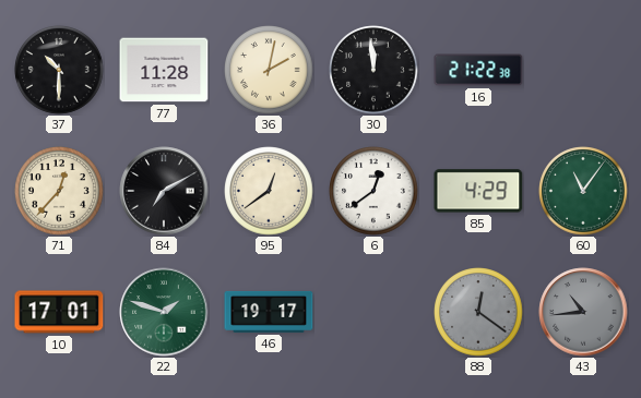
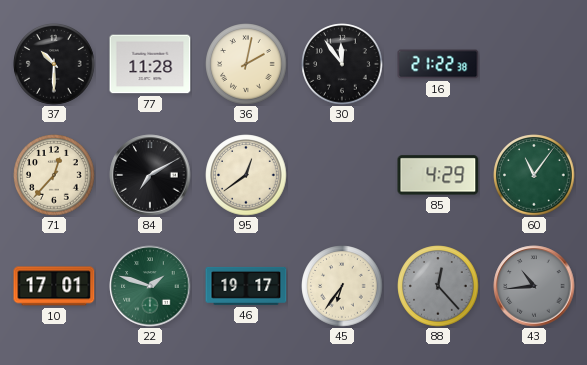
30: 11:59 -> 11:54
6: 12:39 -> none
45: none -> 6:36
88: 12:21 -> 12:23
